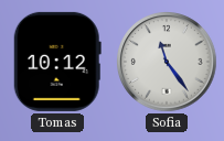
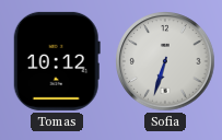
Sofia: 11:24 -> 6:33
